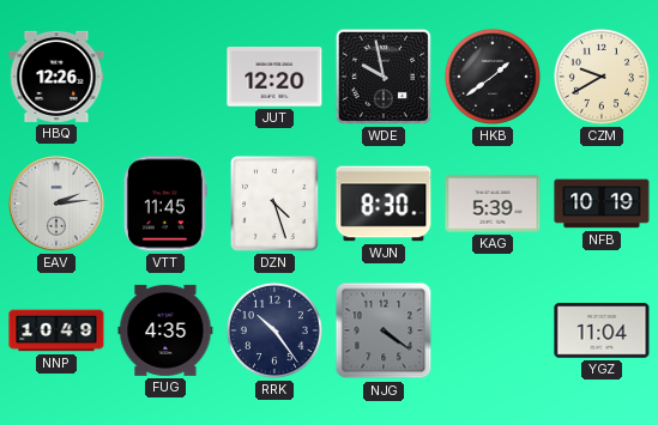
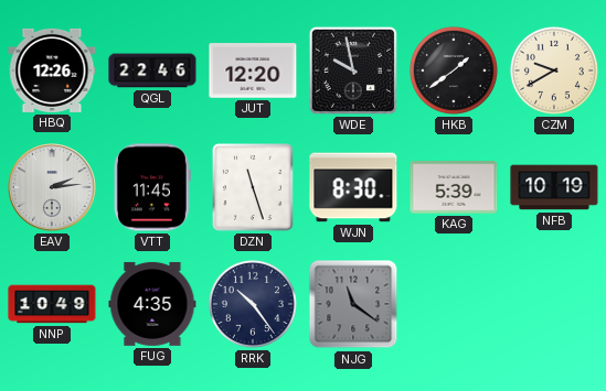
QGL: none -> 22:46
DZN: 4:27 -> 11:27
NJG: 4:21 -> 11:21
YGZ: 11:04 -> none
